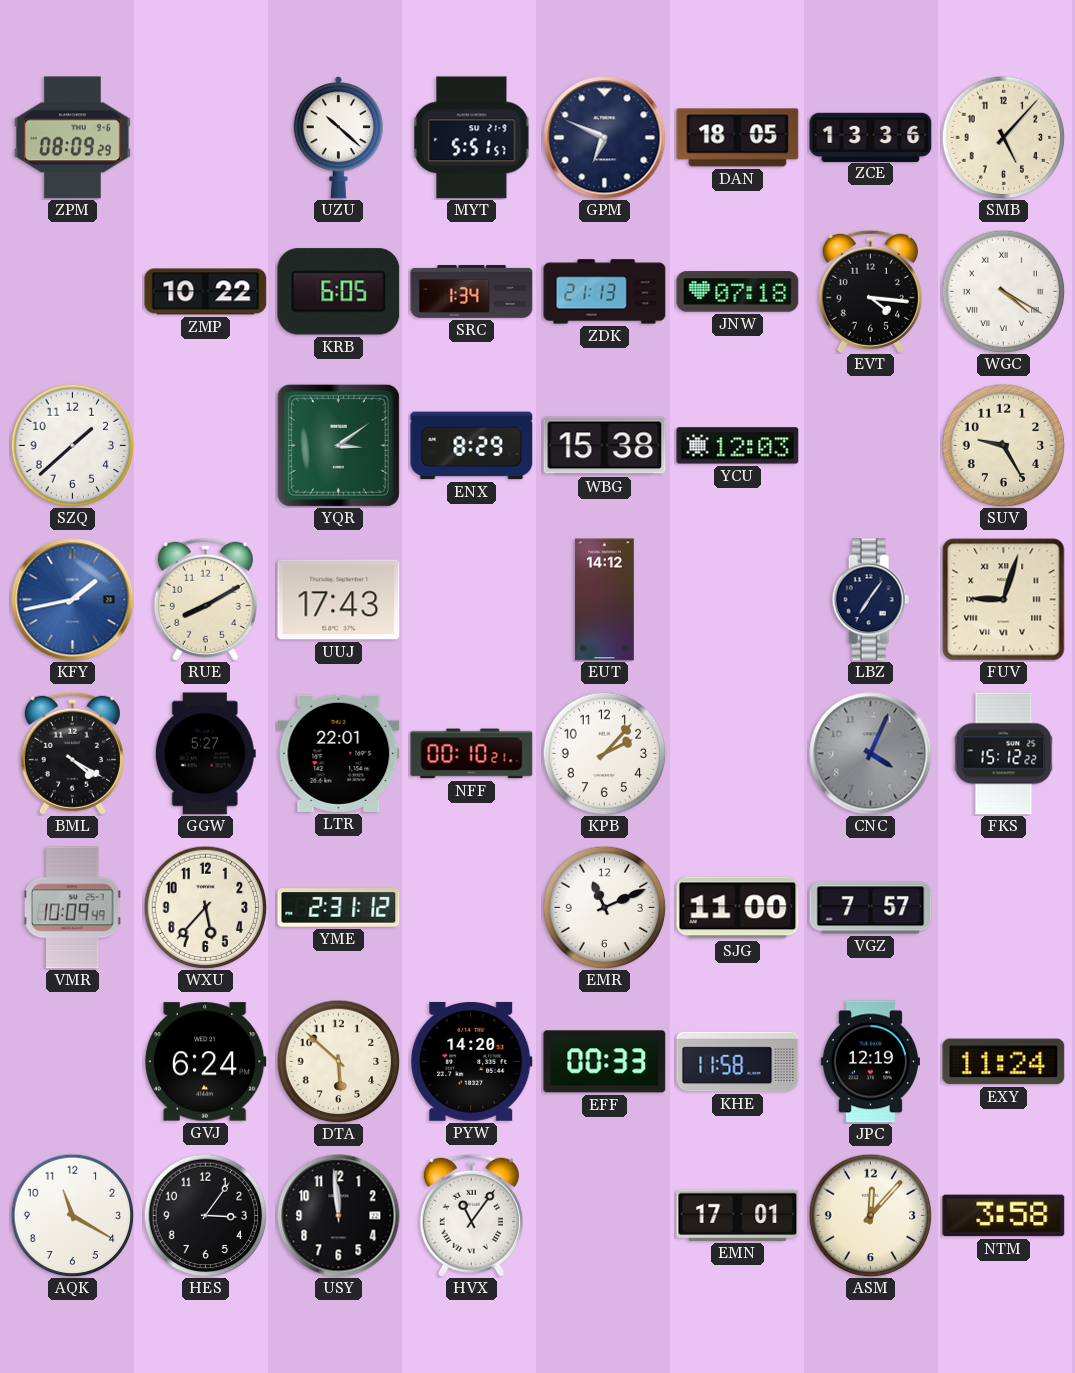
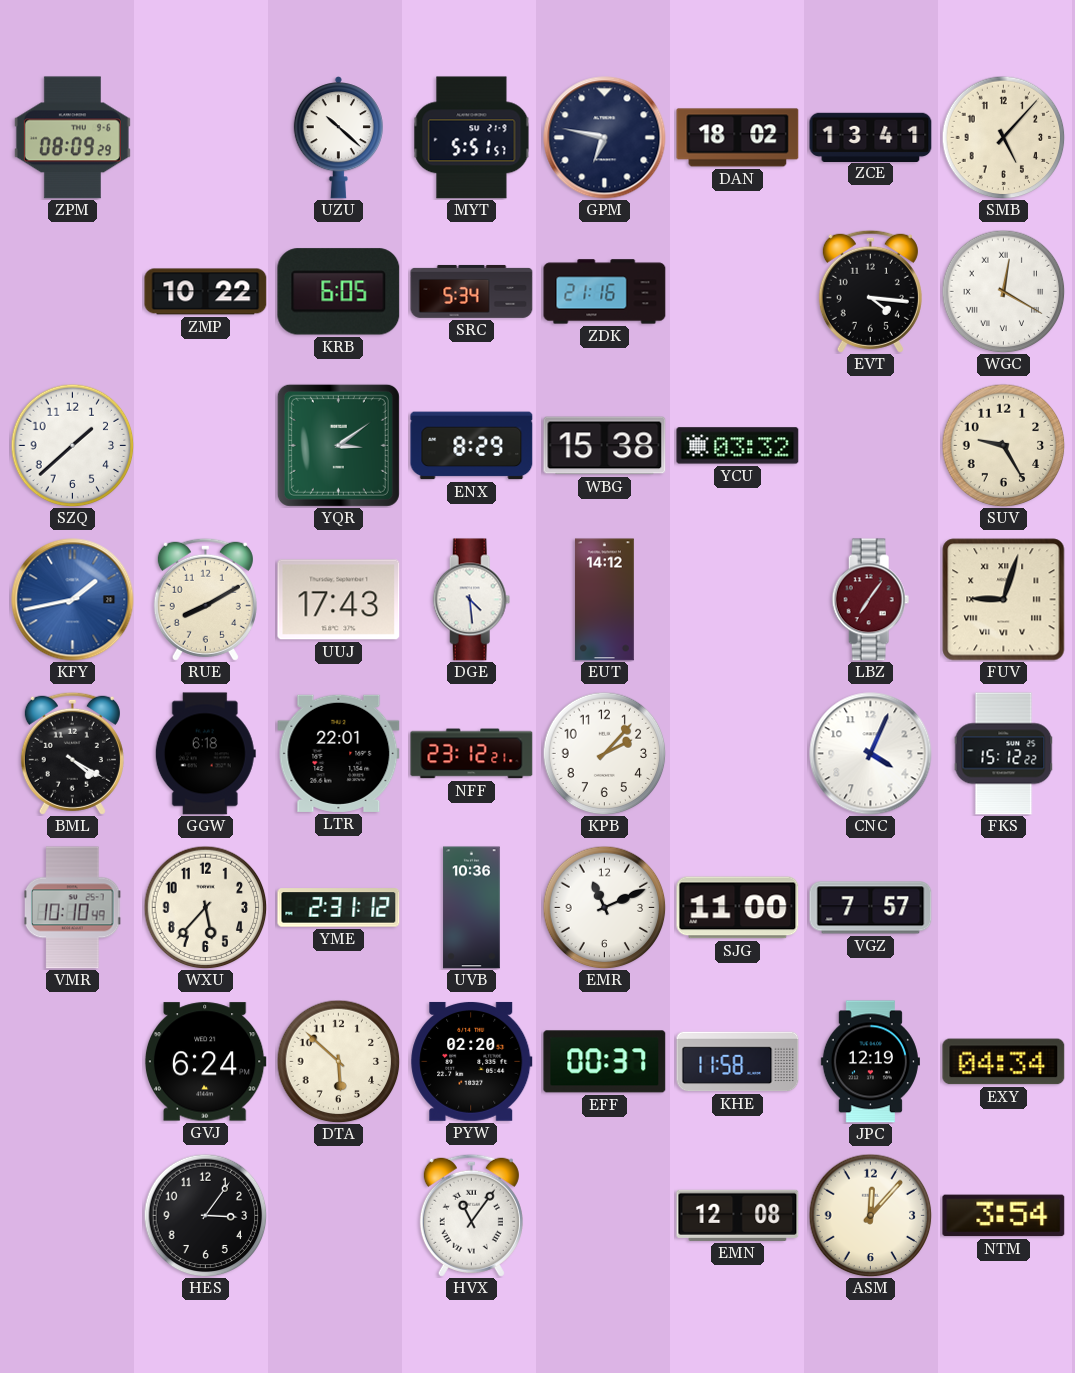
GPM: 6:49 -> 6:47
DAN: 18:05 -> 18:02
ZCE: 13:36 -> 13:41
SRC: 1:34 -> 5:34
ZDK: 21:13 -> 21:16
JNW: 07:18 -> none
WGC: 4:20 -> 12:20
YCU: 12:03 -> 03:32
DGE: none -> 4:29
LBZ dial: navy -> burgundy
GGW: 5:27 -> 6:18
NFF: 00:10 -> 23:12
CNC dial: grey -> white
VMR: 10:09 -> 10:10
UVB: none -> 10:36
PYW: 14:20 -> 02:20
EFF: 00:33 -> 00:37
EXY: 11:24 -> 04:34
AQK: 11:20 -> none
USY: 11:59 -> none
EMN: 17:01 -> 12:08
NTM: 3:58 -> 3:54
